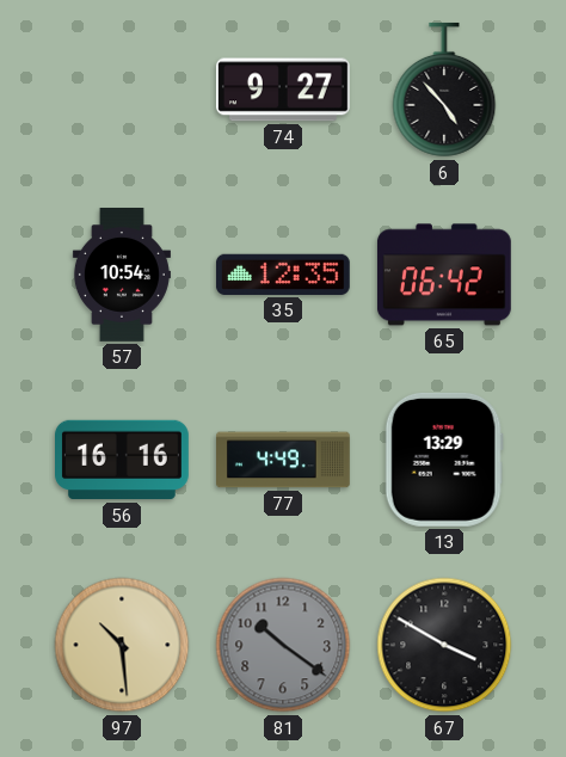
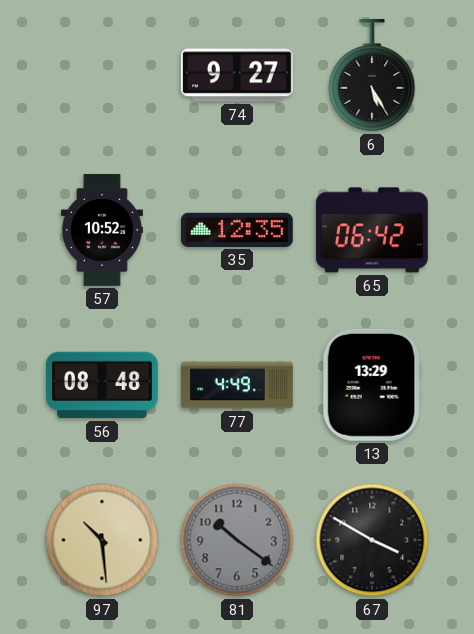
6: 4:53 -> 5:25
57: 10:54 -> 10:52
56: 16:16 -> 08:48
